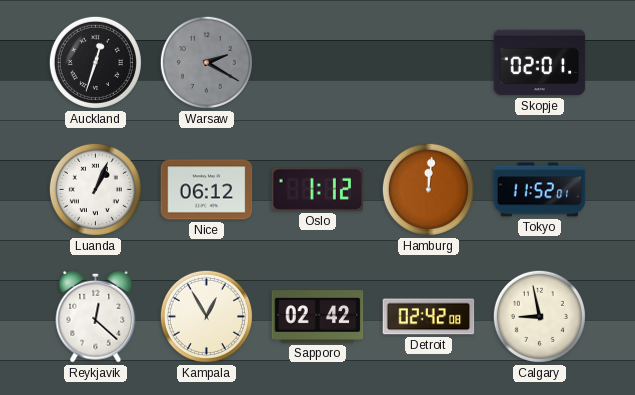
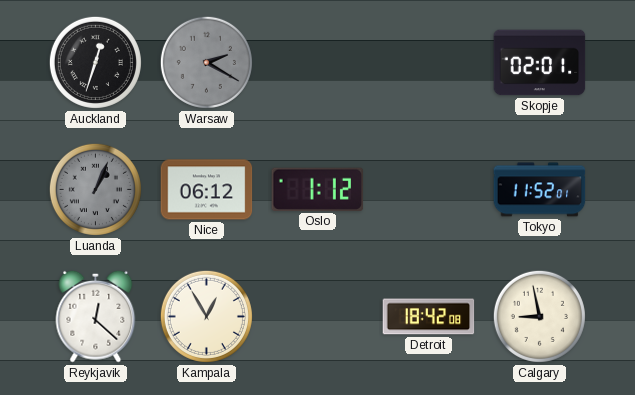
Luanda dial: white -> grey
Hamburg: 12:01 -> none
Sapporo: 02:42 -> none
Detroit: 02:42 -> 18:42
